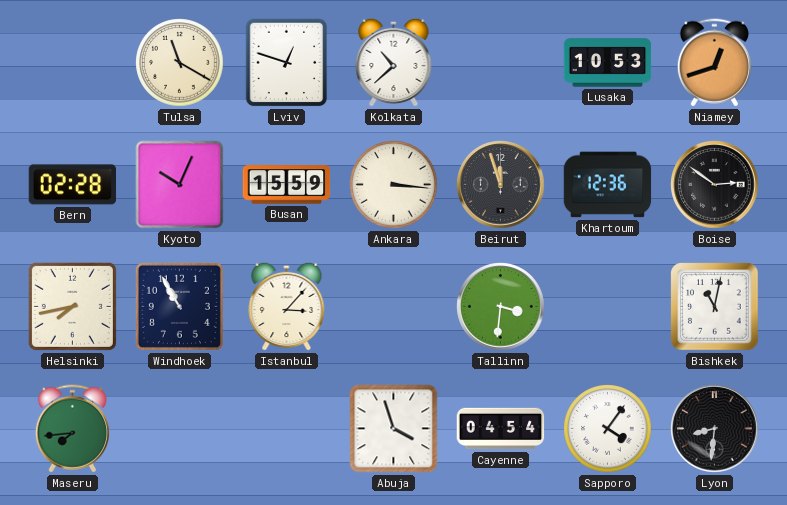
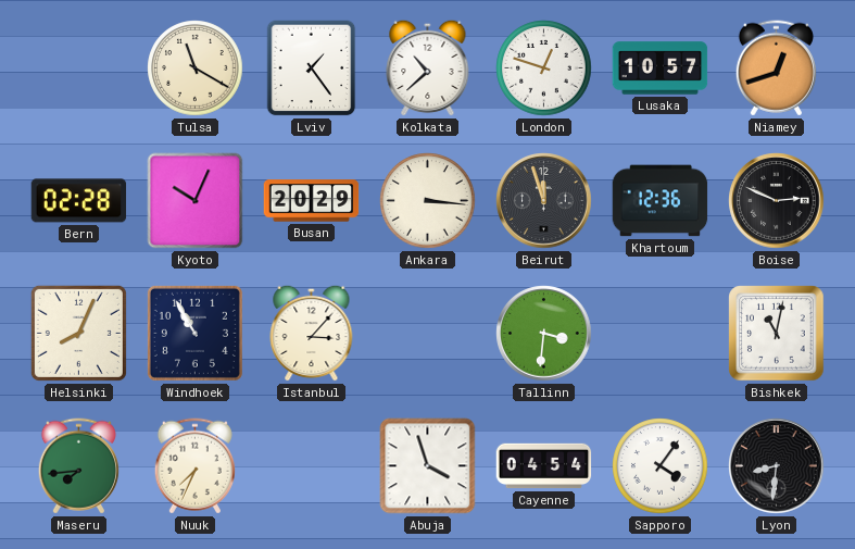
Lviv: 12:48 -> 1:24
London: none -> 12:48
Lusaka: 10:53 -> 10:57
Busan: 15:59 -> 20:29
Boise: 2:51 -> 2:49
Helsinki: 7:43 -> 8:04
Nuuk: none -> 7:34
